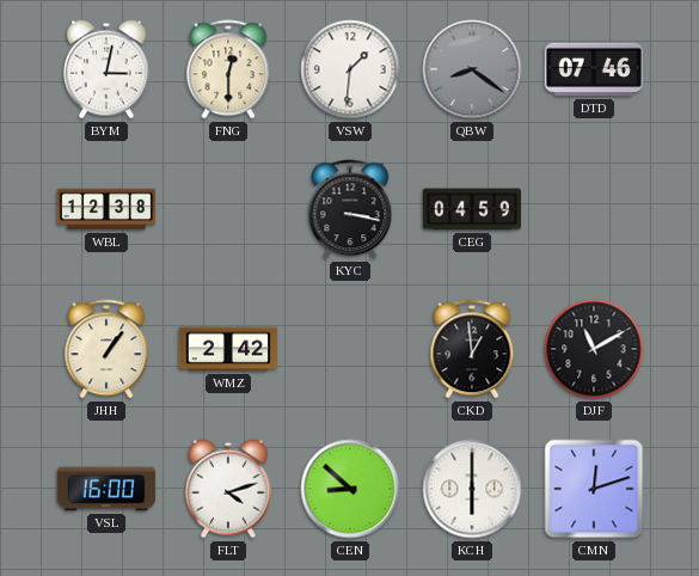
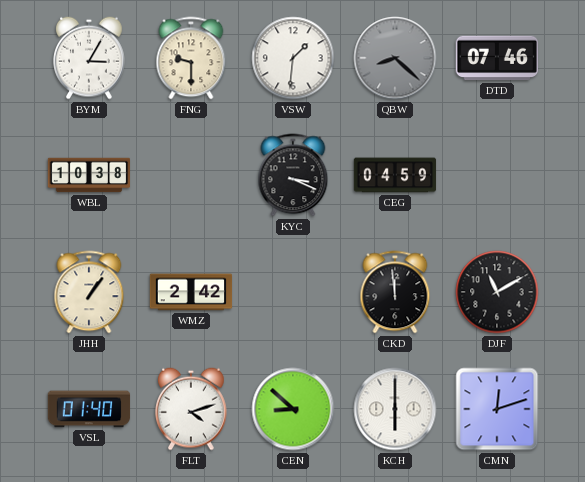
BYM: 3:02 -> 3:05
FNG: 12:30 -> 9:30
QBW: 8:21 -> 8:22
WBL: 12:38 -> 10:38
KYC: 3:17 -> 3:19
CKD: 12:59 -> 11:59
VSL: 16:00 -> 01:40
